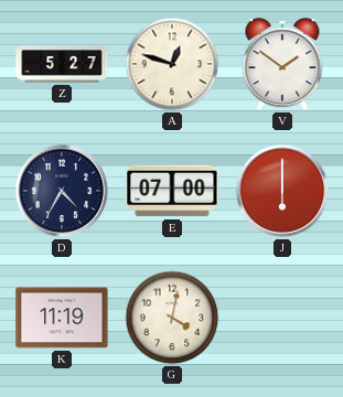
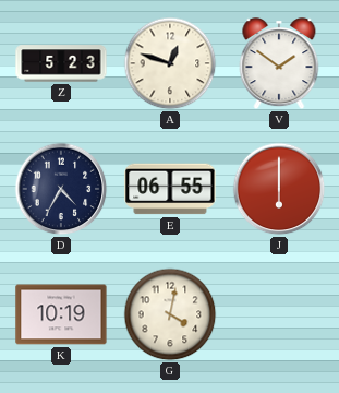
Z: 5:27 -> 5:23
E: 07:00 -> 06:55
K: 11:19 -> 10:19
